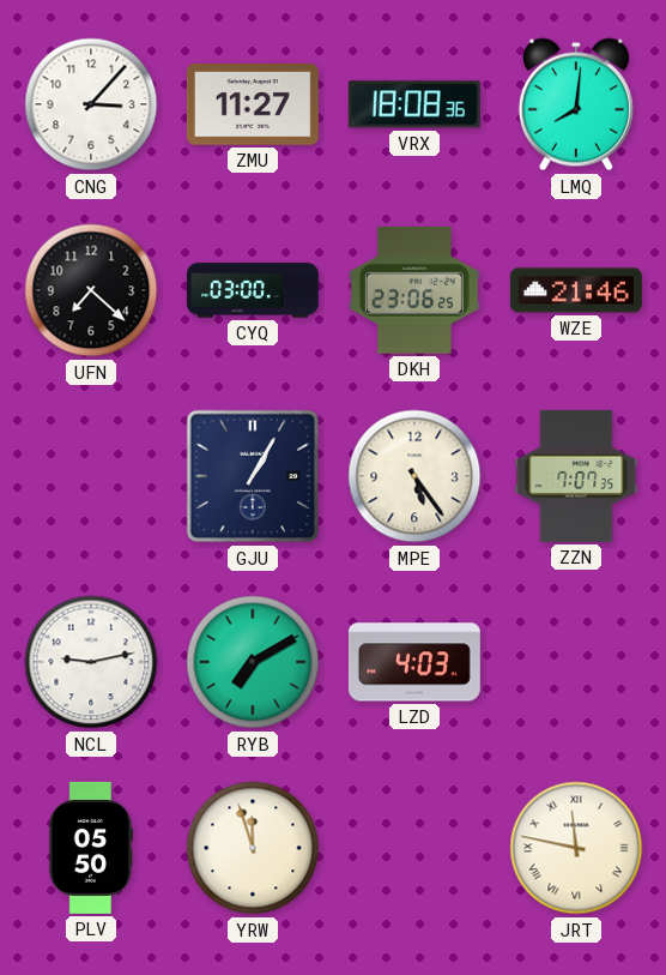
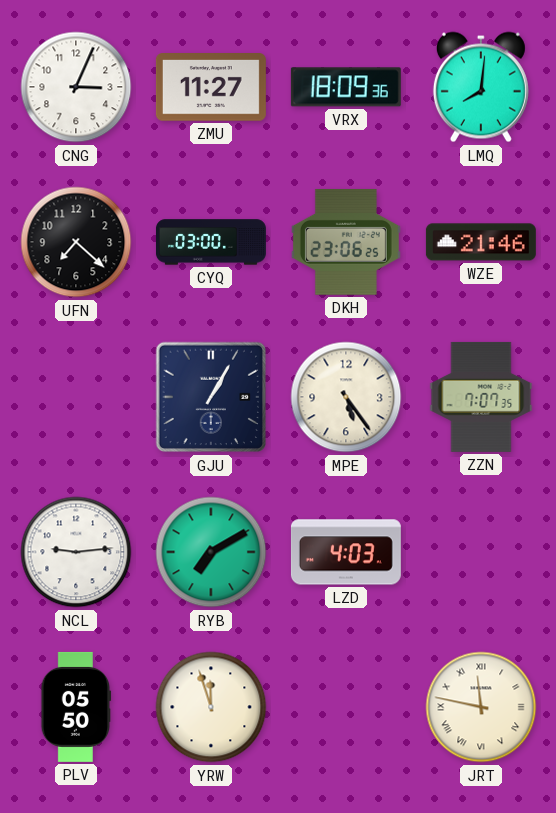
CNG: 3:07 -> 3:04
VRX: 18:08 -> 18:09
NCL: 9:13 -> 9:14
